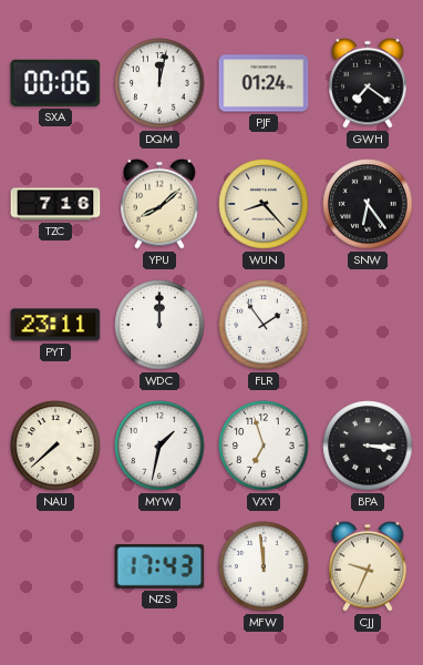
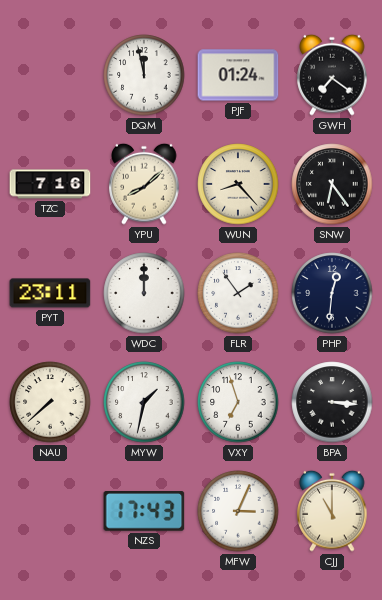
SXA: 00:06 -> none
DQM: 12:02 -> 11:58
PHP: none -> 12:31
MFW: 11:59 -> 3:04
CJJ: 9:34 -> 11:00
